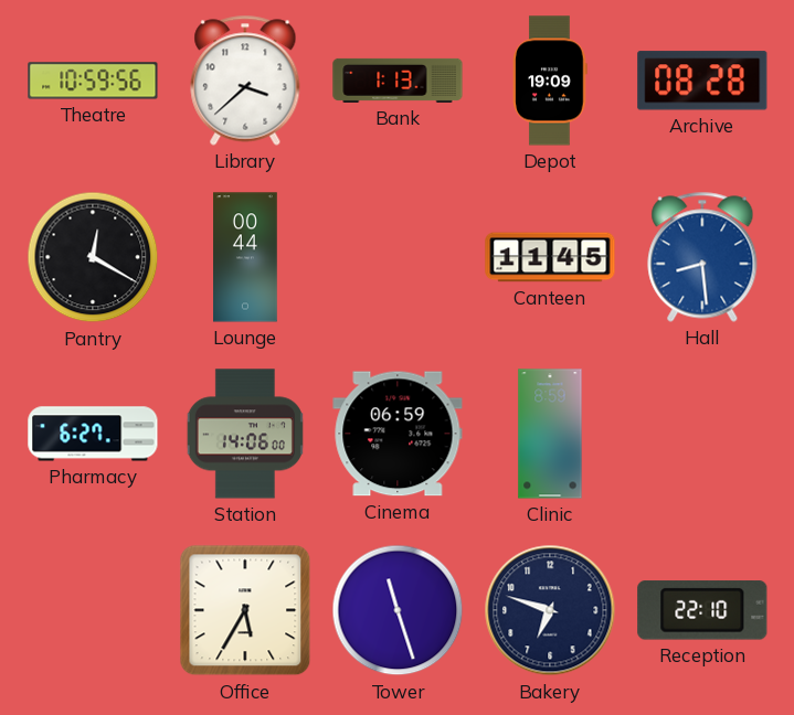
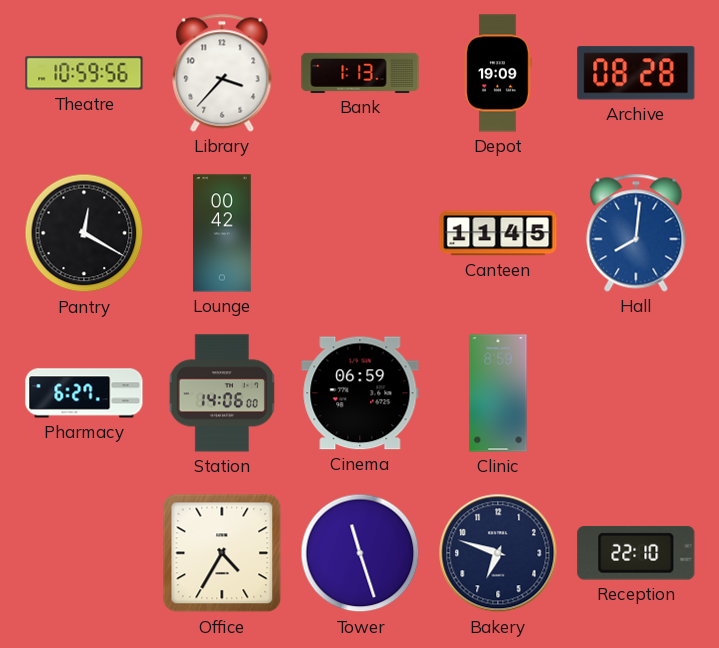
Library: 3:38 -> 3:37
Lounge: 00:44 -> 00:42
Hall: 8:29 -> 8:01
Office: 5:35 -> 4:35
